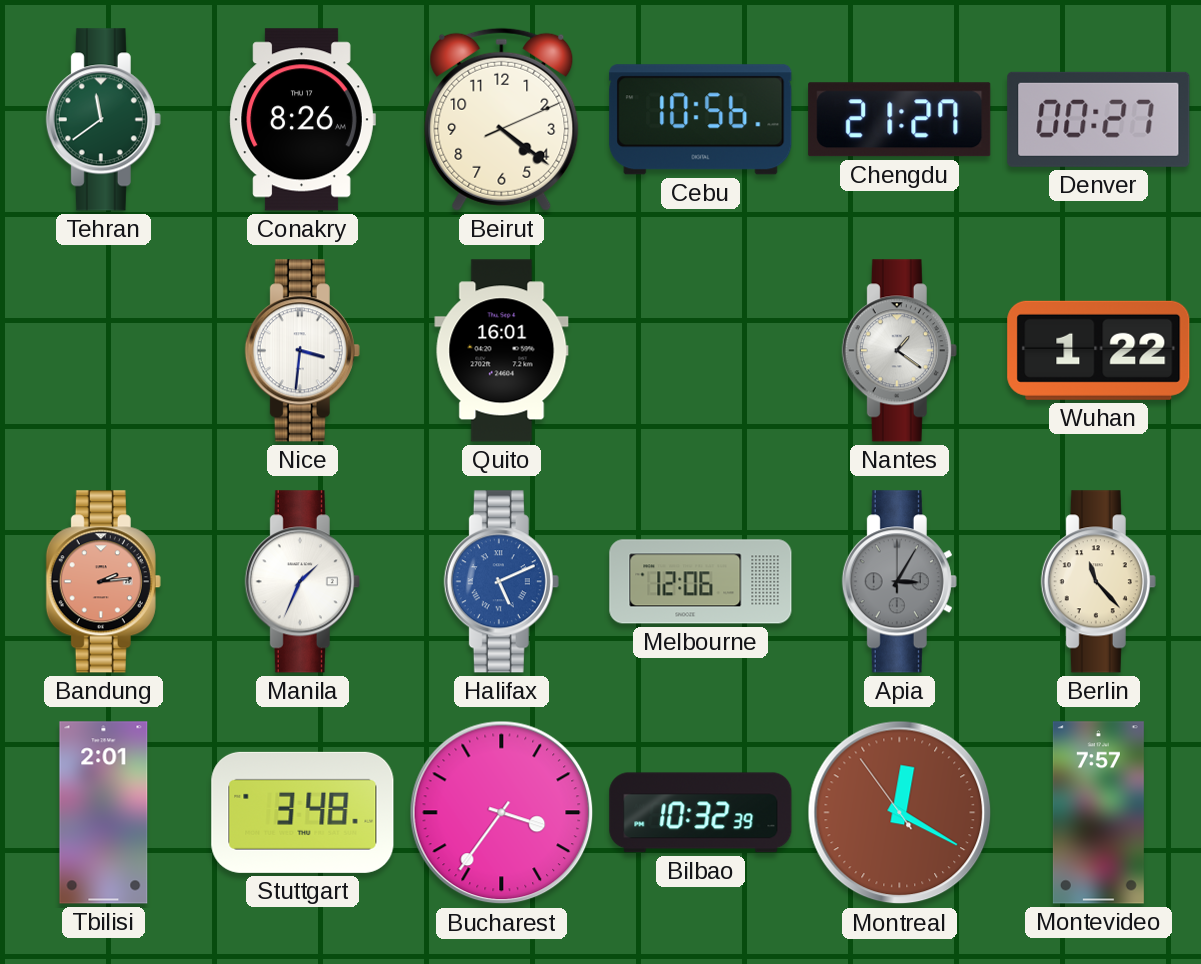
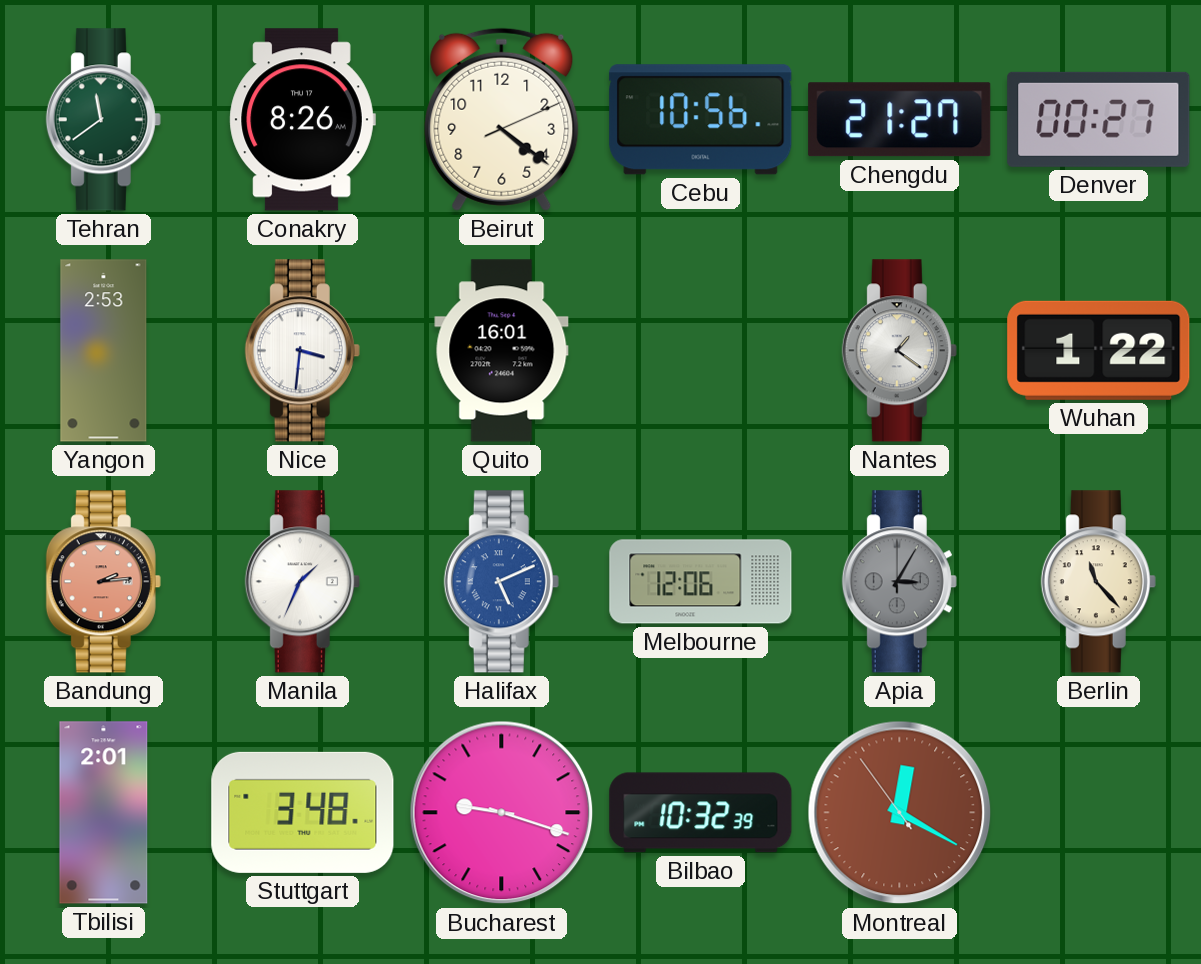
Yangon: none -> 2:53
Bucharest: 3:36 -> 9:18
Montevideo: 7:57 -> none
